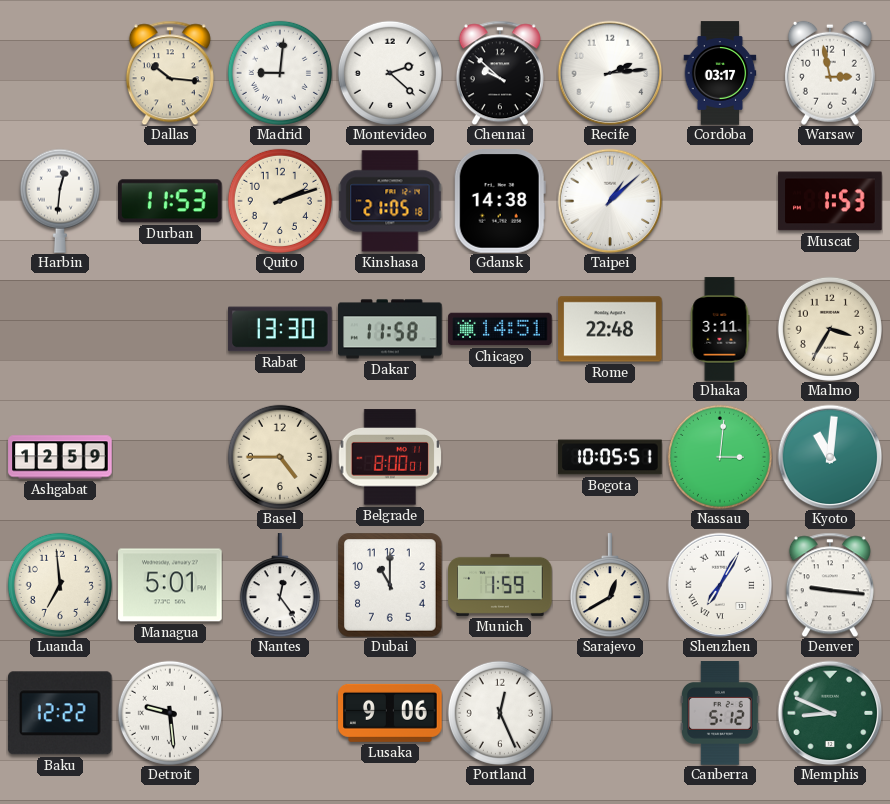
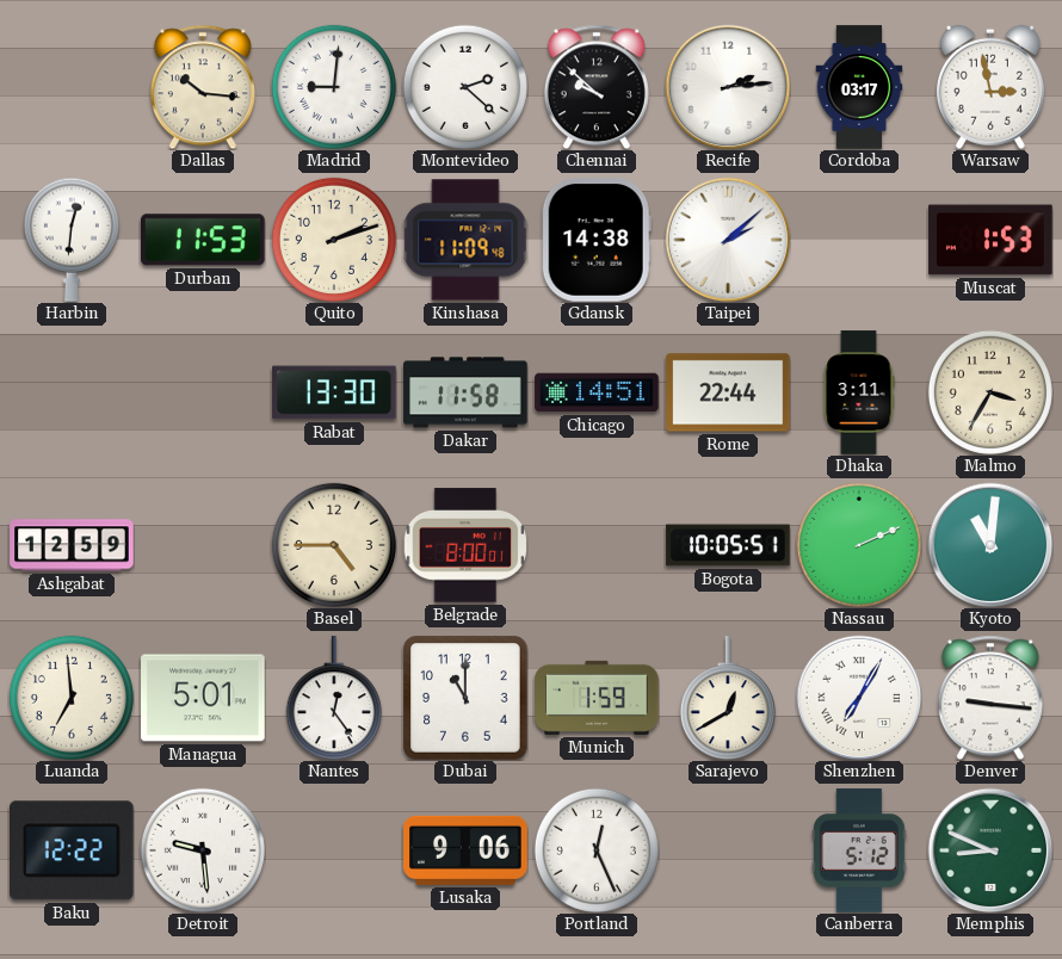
Kinshasa: 21:05 -> 11:09
Taipei: 1:08 -> 2:08
Rome: 22:48 -> 22:44
Nassau: 3:01 -> 2:11
